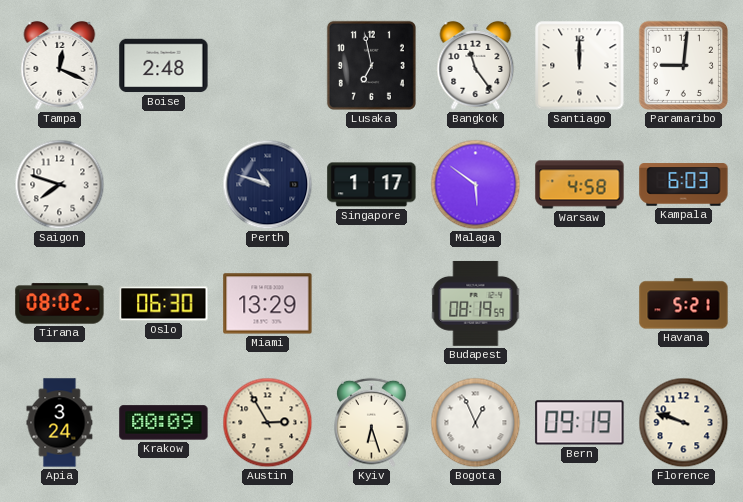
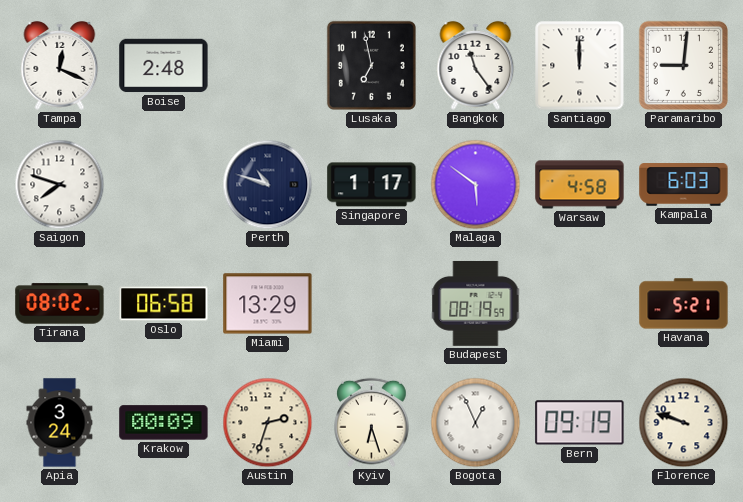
Oslo: 06:30 -> 06:58
Austin: 2:55 -> 2:33
